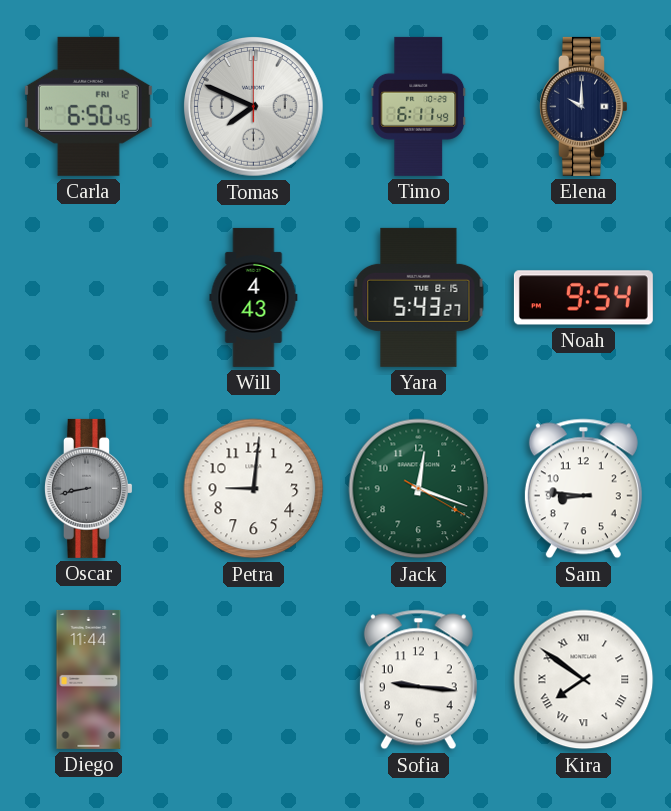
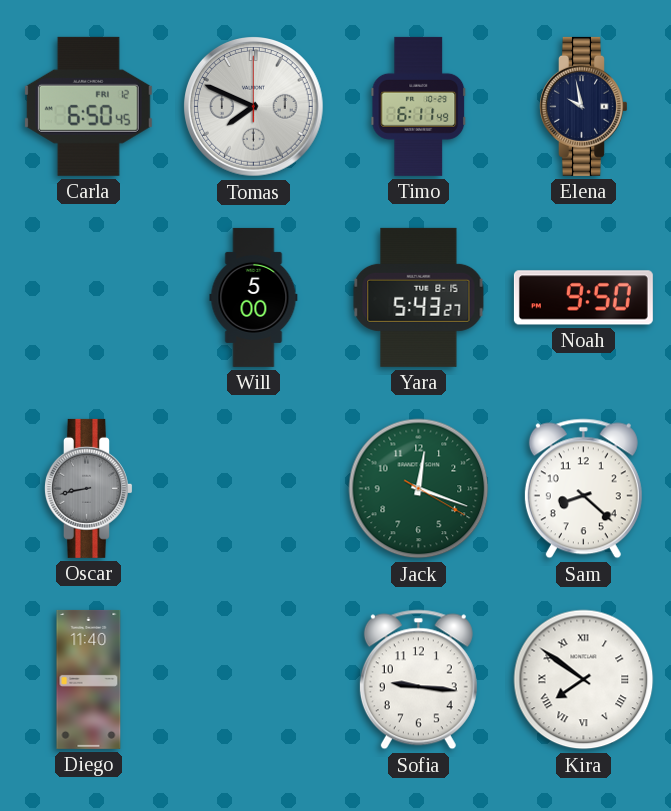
Elena: 10:00 -> 9:58
Will: 4:43 -> 5:00
Noah: 9:54 -> 9:50
Petra: 9:01 -> none
Sam: 8:46 -> 8:22
Diego: 11:44 -> 11:40
